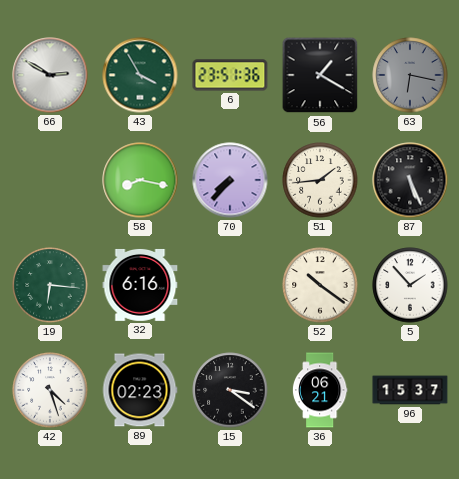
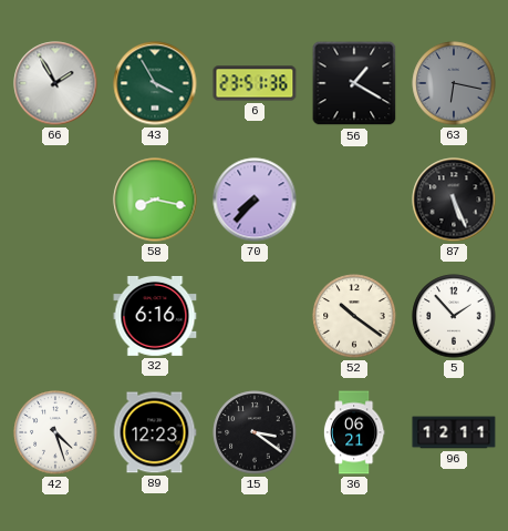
66: 2:50 -> 1:55
51: 1:44 -> none
19: 6:16 -> none
89: 02:23 -> 12:23
96: 15:37 -> 12:11
